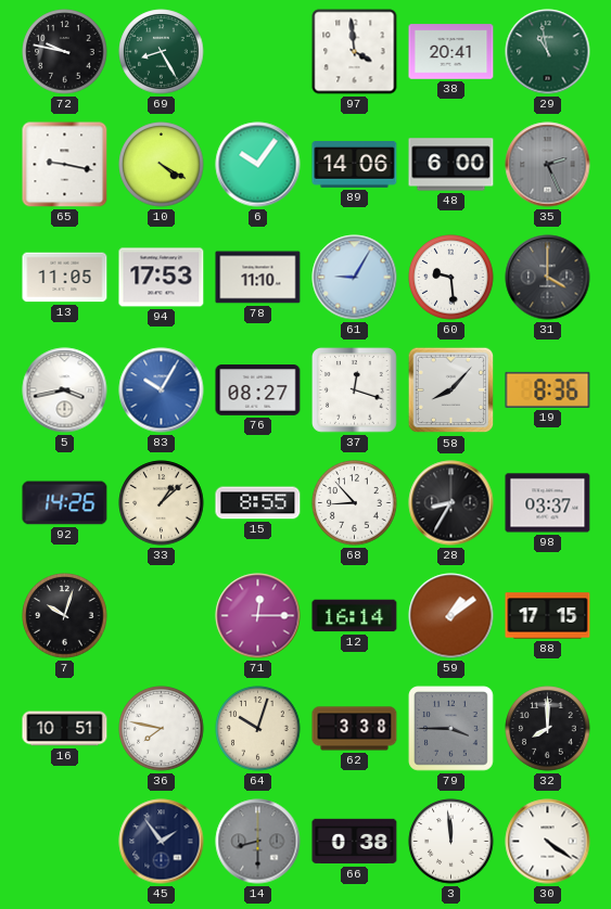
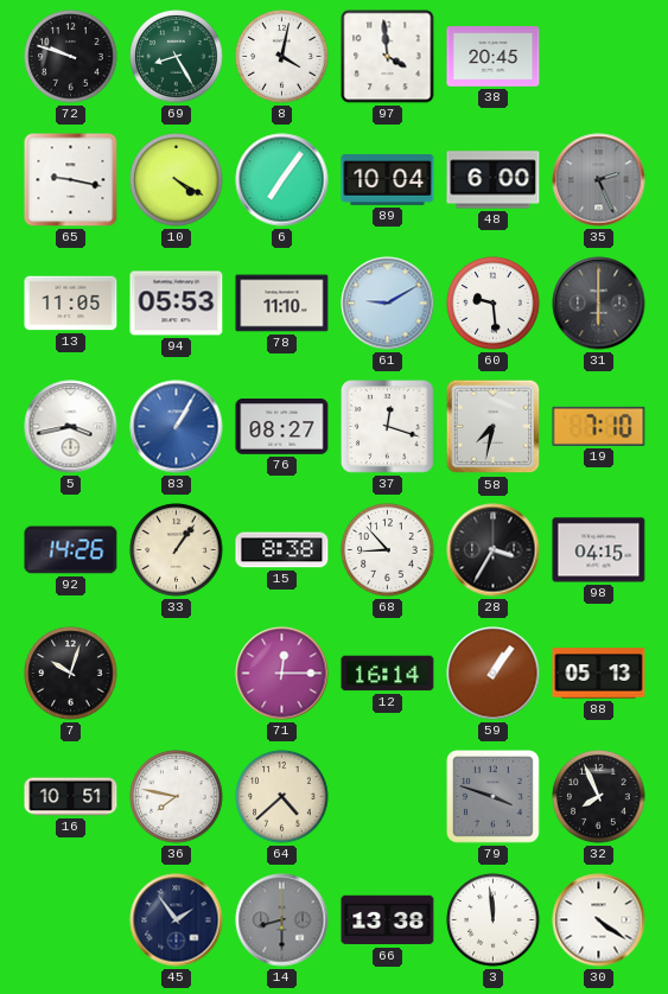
72: 9:47 -> 9:48
8: none -> 4:02
38: 20:41 -> 20:45
29: 10:58 -> none
6: 10:06 -> 7:06
89: 14:06 -> 10:04
94: 17:53 -> 05:53
61: 9:05 -> 9:10
31: 4:00 -> 6:00
83: 10:05 -> 1:05
58: 8:07 -> 7:32
19: 8:36 -> 7:10
33: 1:08 -> 1:06
15: 8:55 -> 8:38
28: 8:35 -> 3:35
98: 03:37 -> 04:15
59: 1:09 -> 1:06
88: 17:15 -> 05:13
64: 10:03 -> 4:38
62: 3:38 -> none
79: 3:45 -> 3:48
32: 8:00 -> 7:56
66: 0:38 -> 13:38
